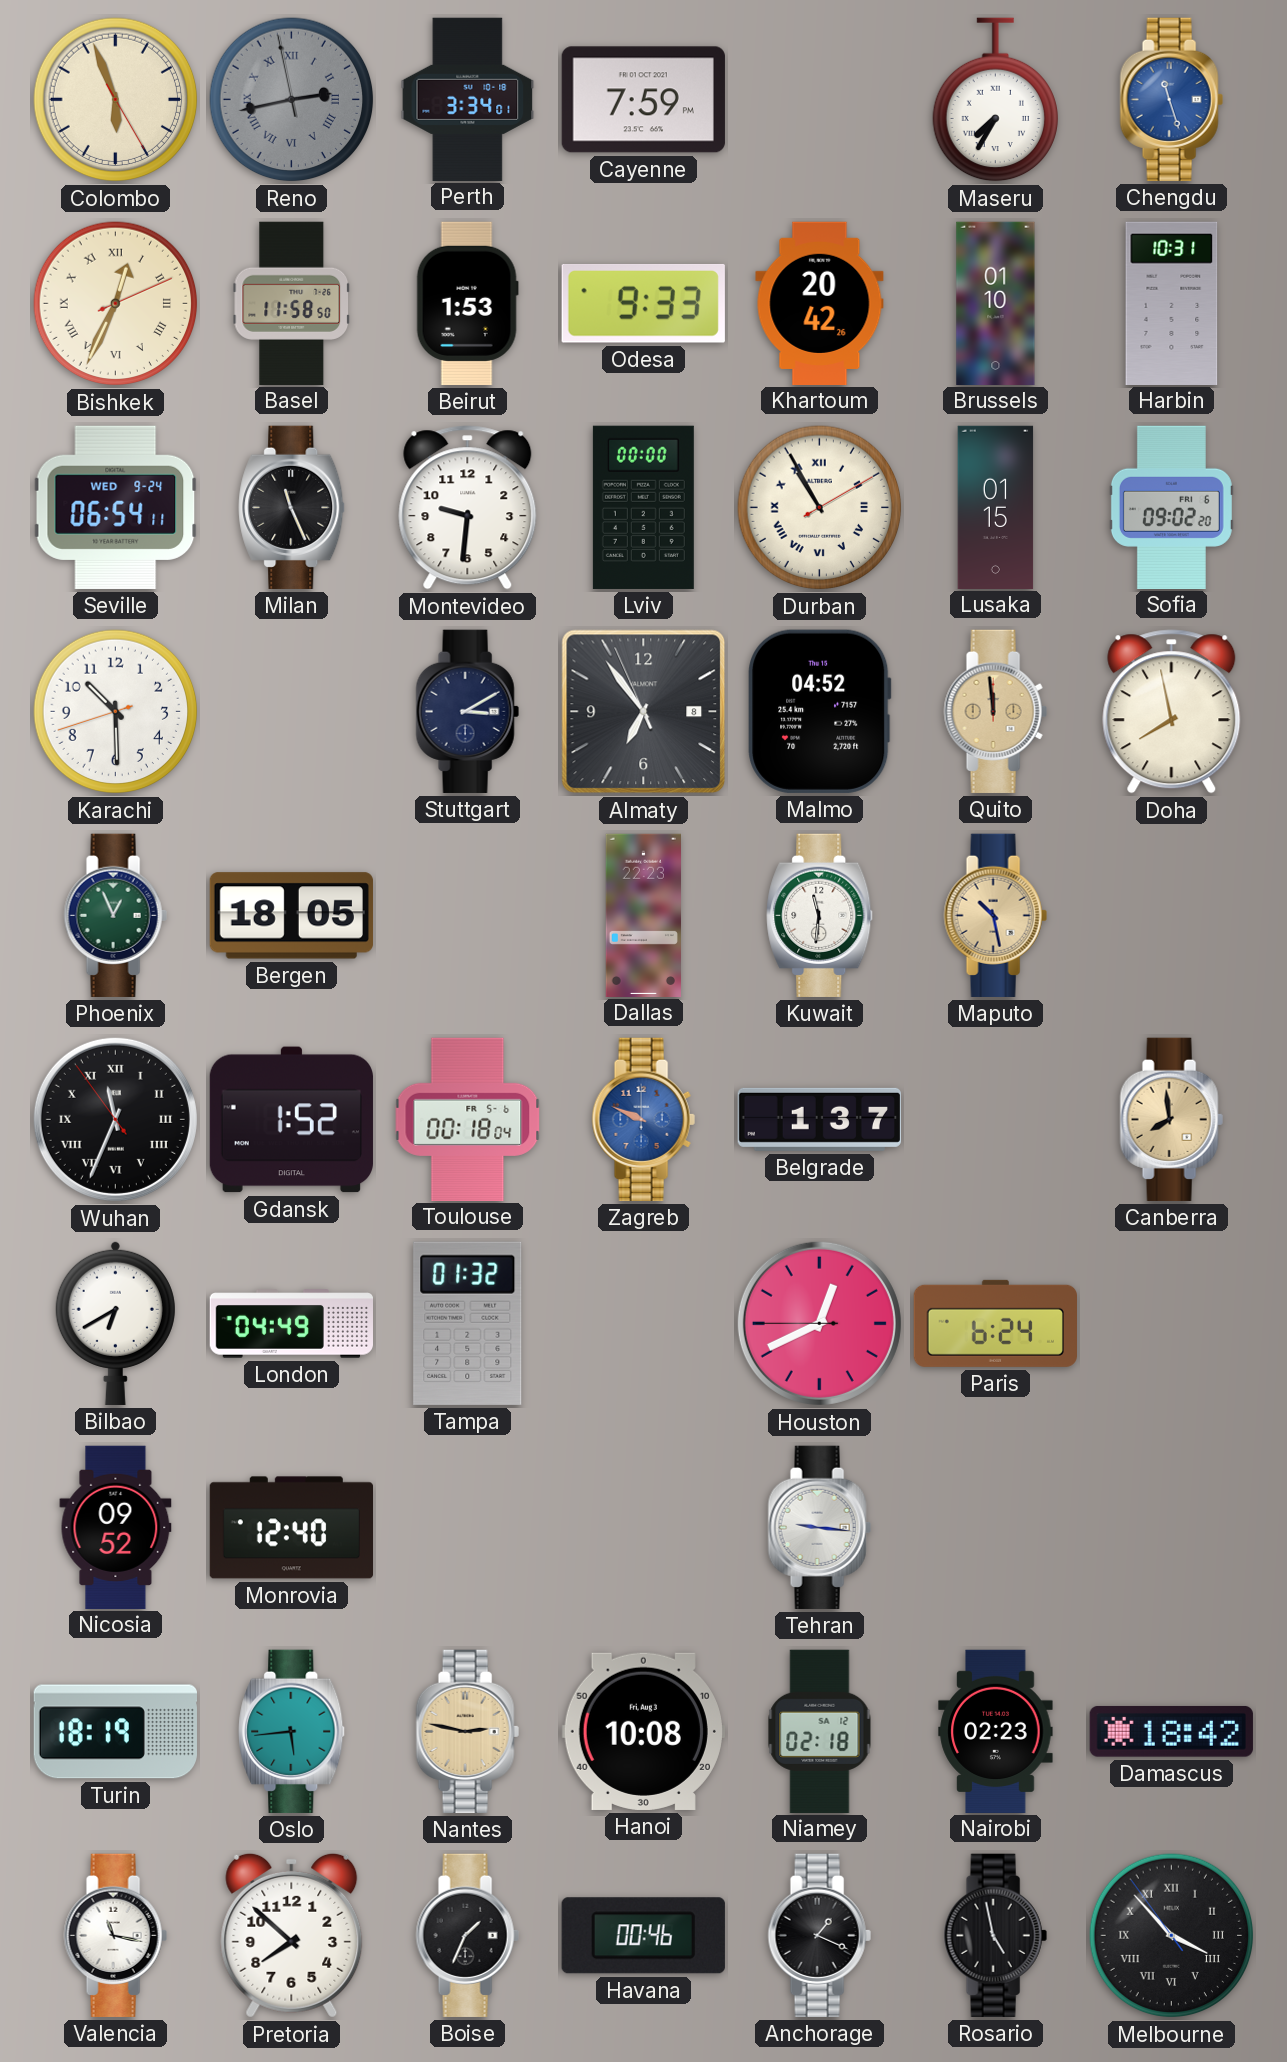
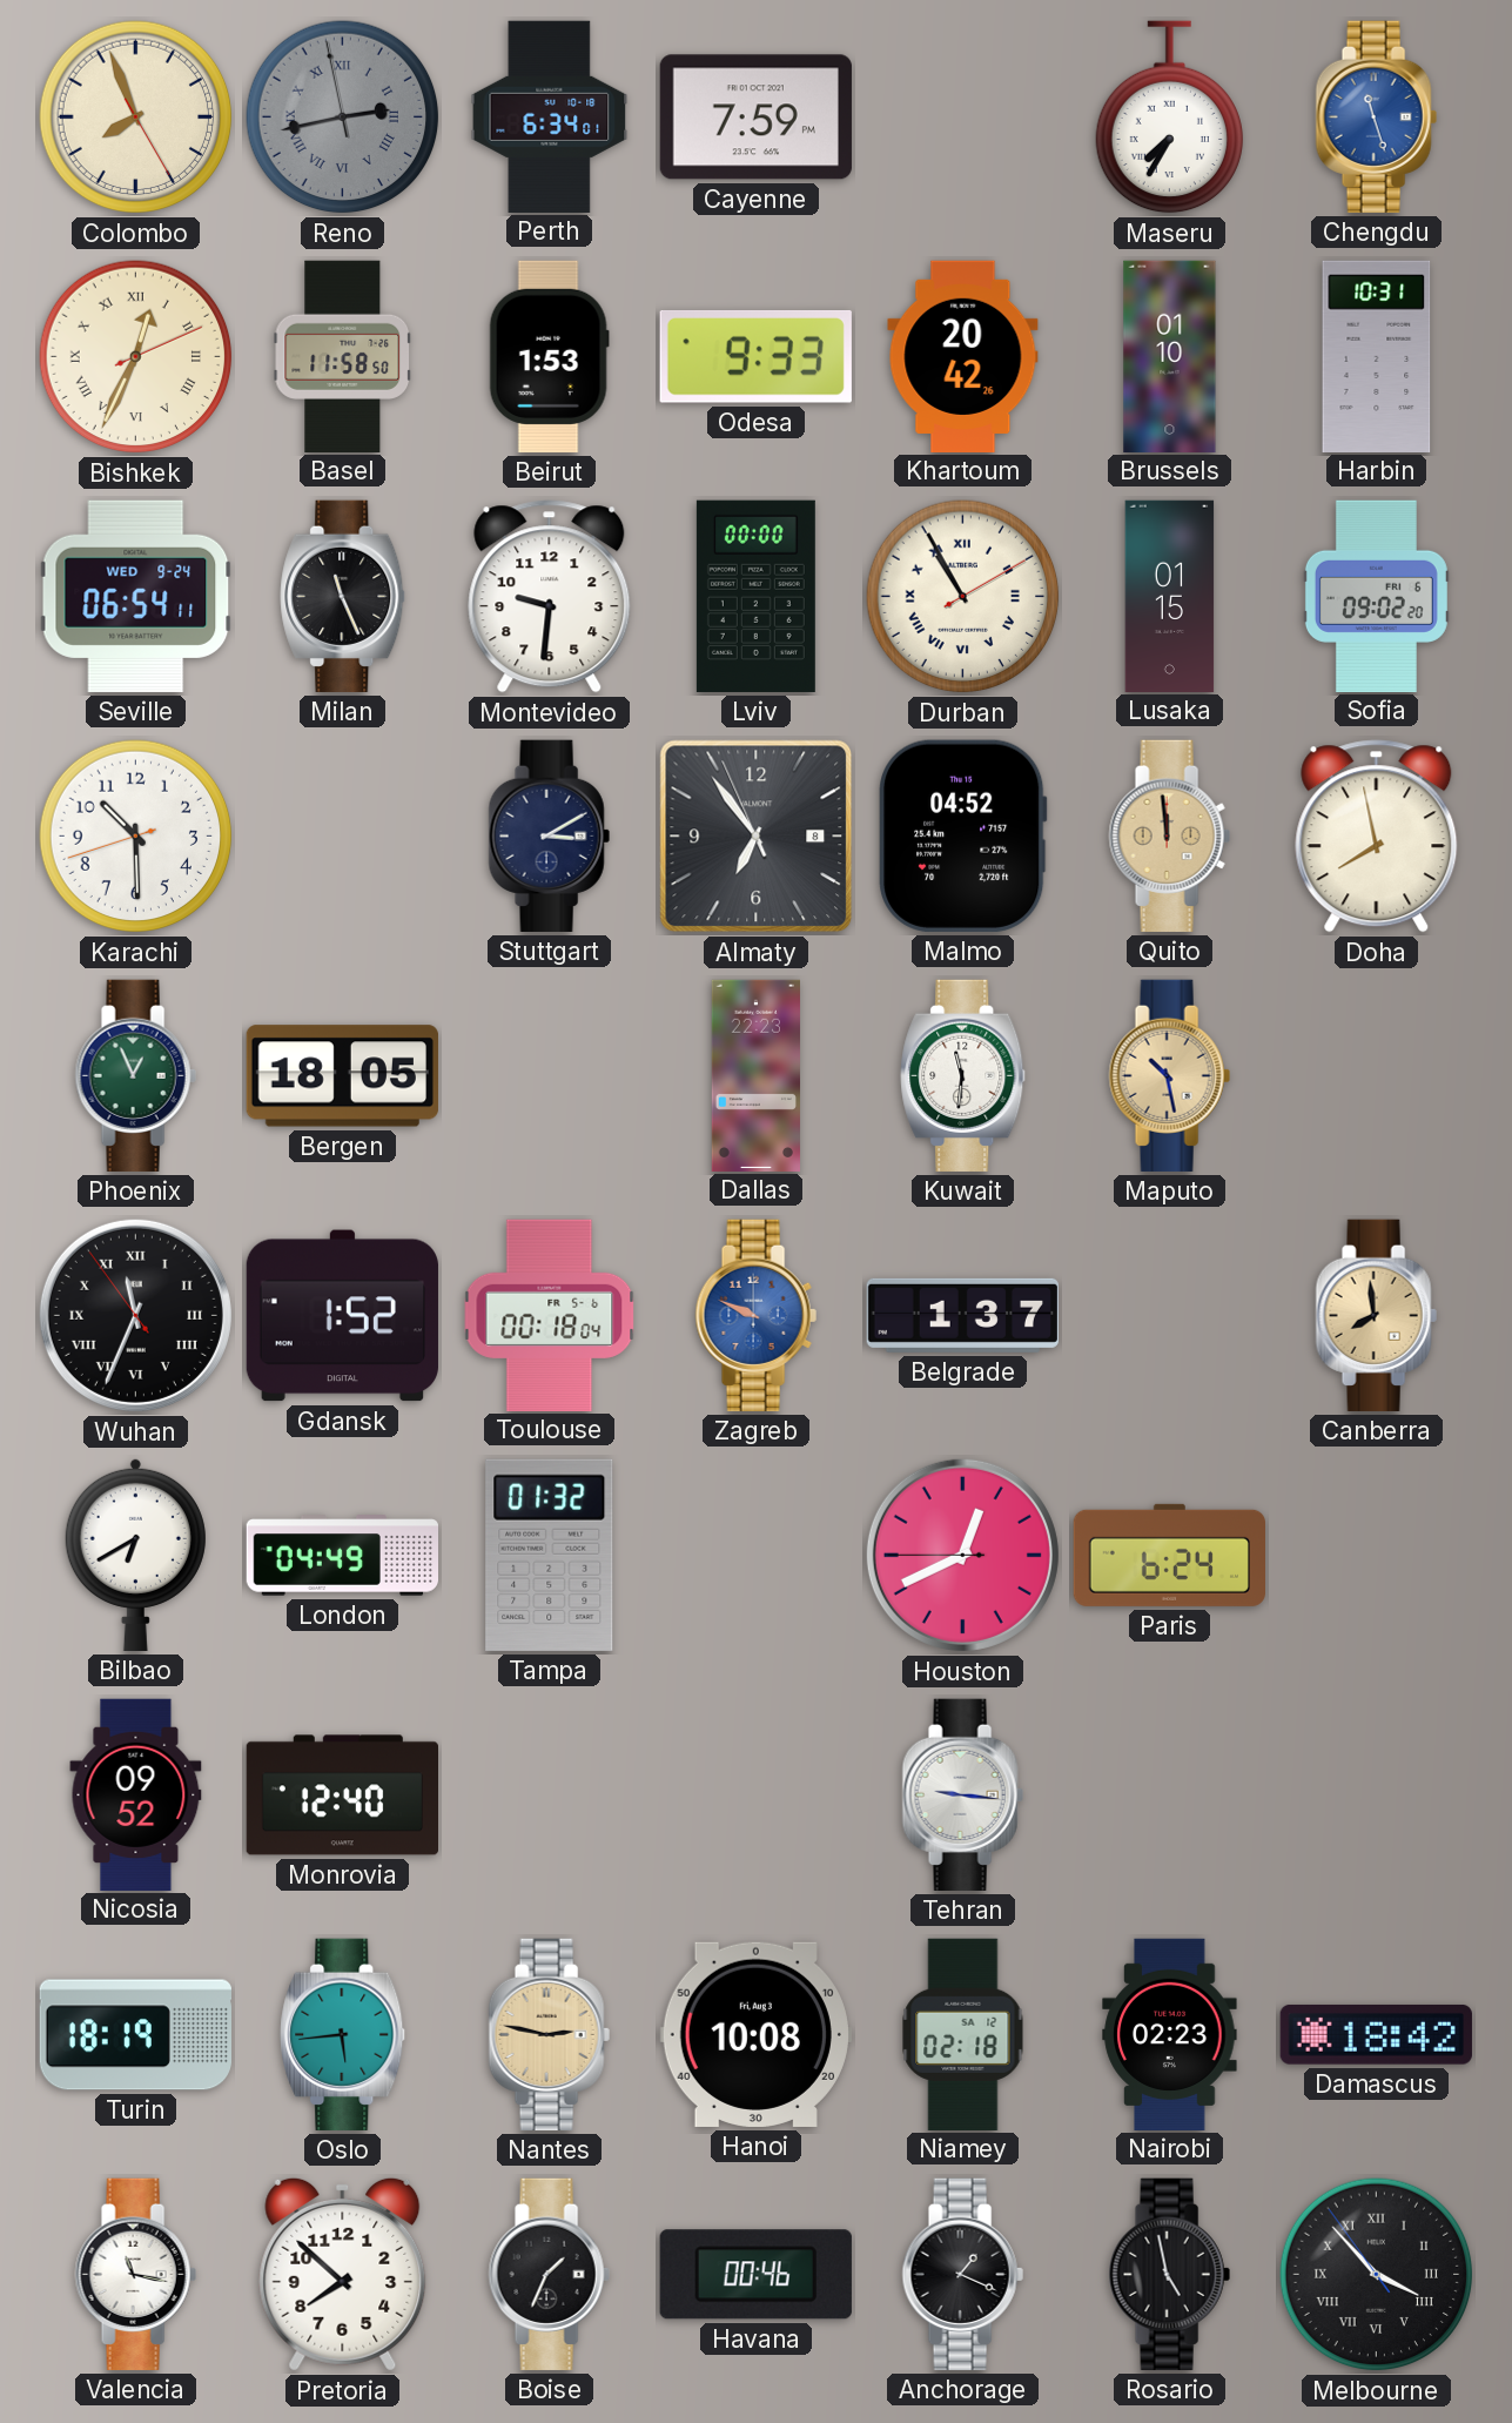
Colombo: 5:56 -> 7:56
Perth: 3:34 -> 6:34
